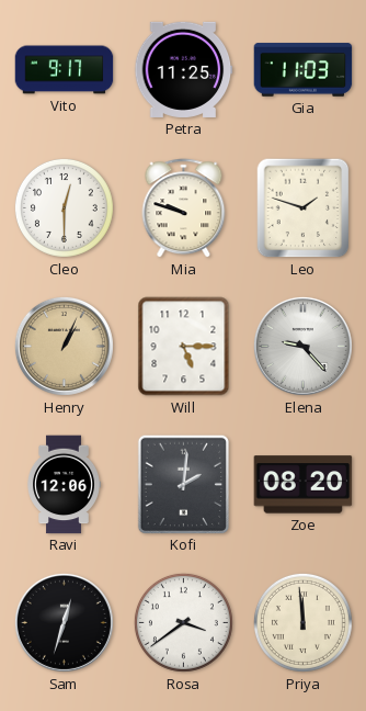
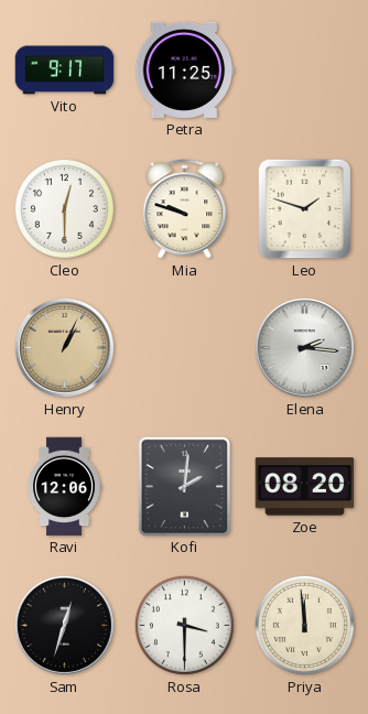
Gia: 11:03 -> none
Will: 5:15 -> none
Elena: 9:23 -> 2:16
Rosa: 3:39 -> 3:30
